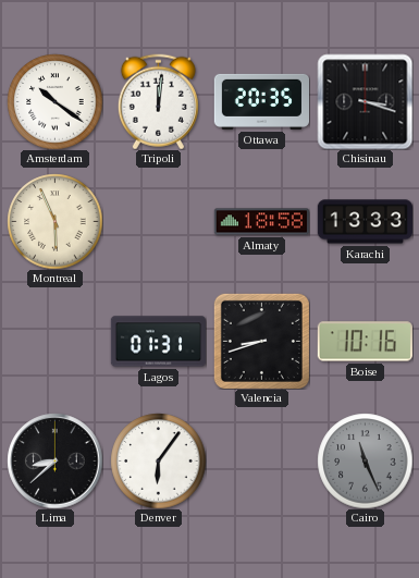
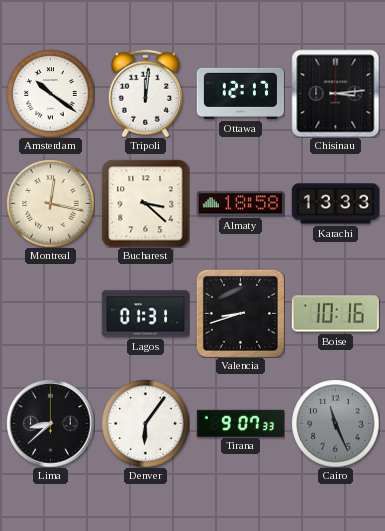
Ottawa: 20:35 -> 12:17
Chisinau: 3:18 -> 3:14
Montreal: 5:56 -> 12:17
Bucharest: none -> 3:22
Tirana: none -> 9:07
